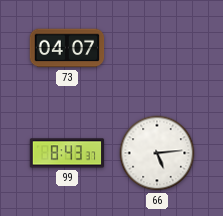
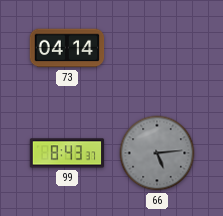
73: 04:07 -> 04:14
66 dial: white -> grey
